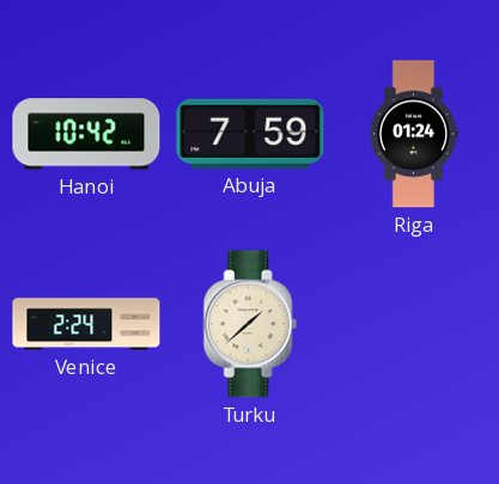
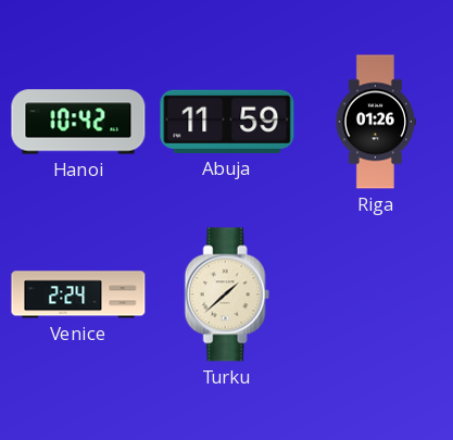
Abuja: 7:59 -> 11:59
Riga: 01:24 -> 01:26
